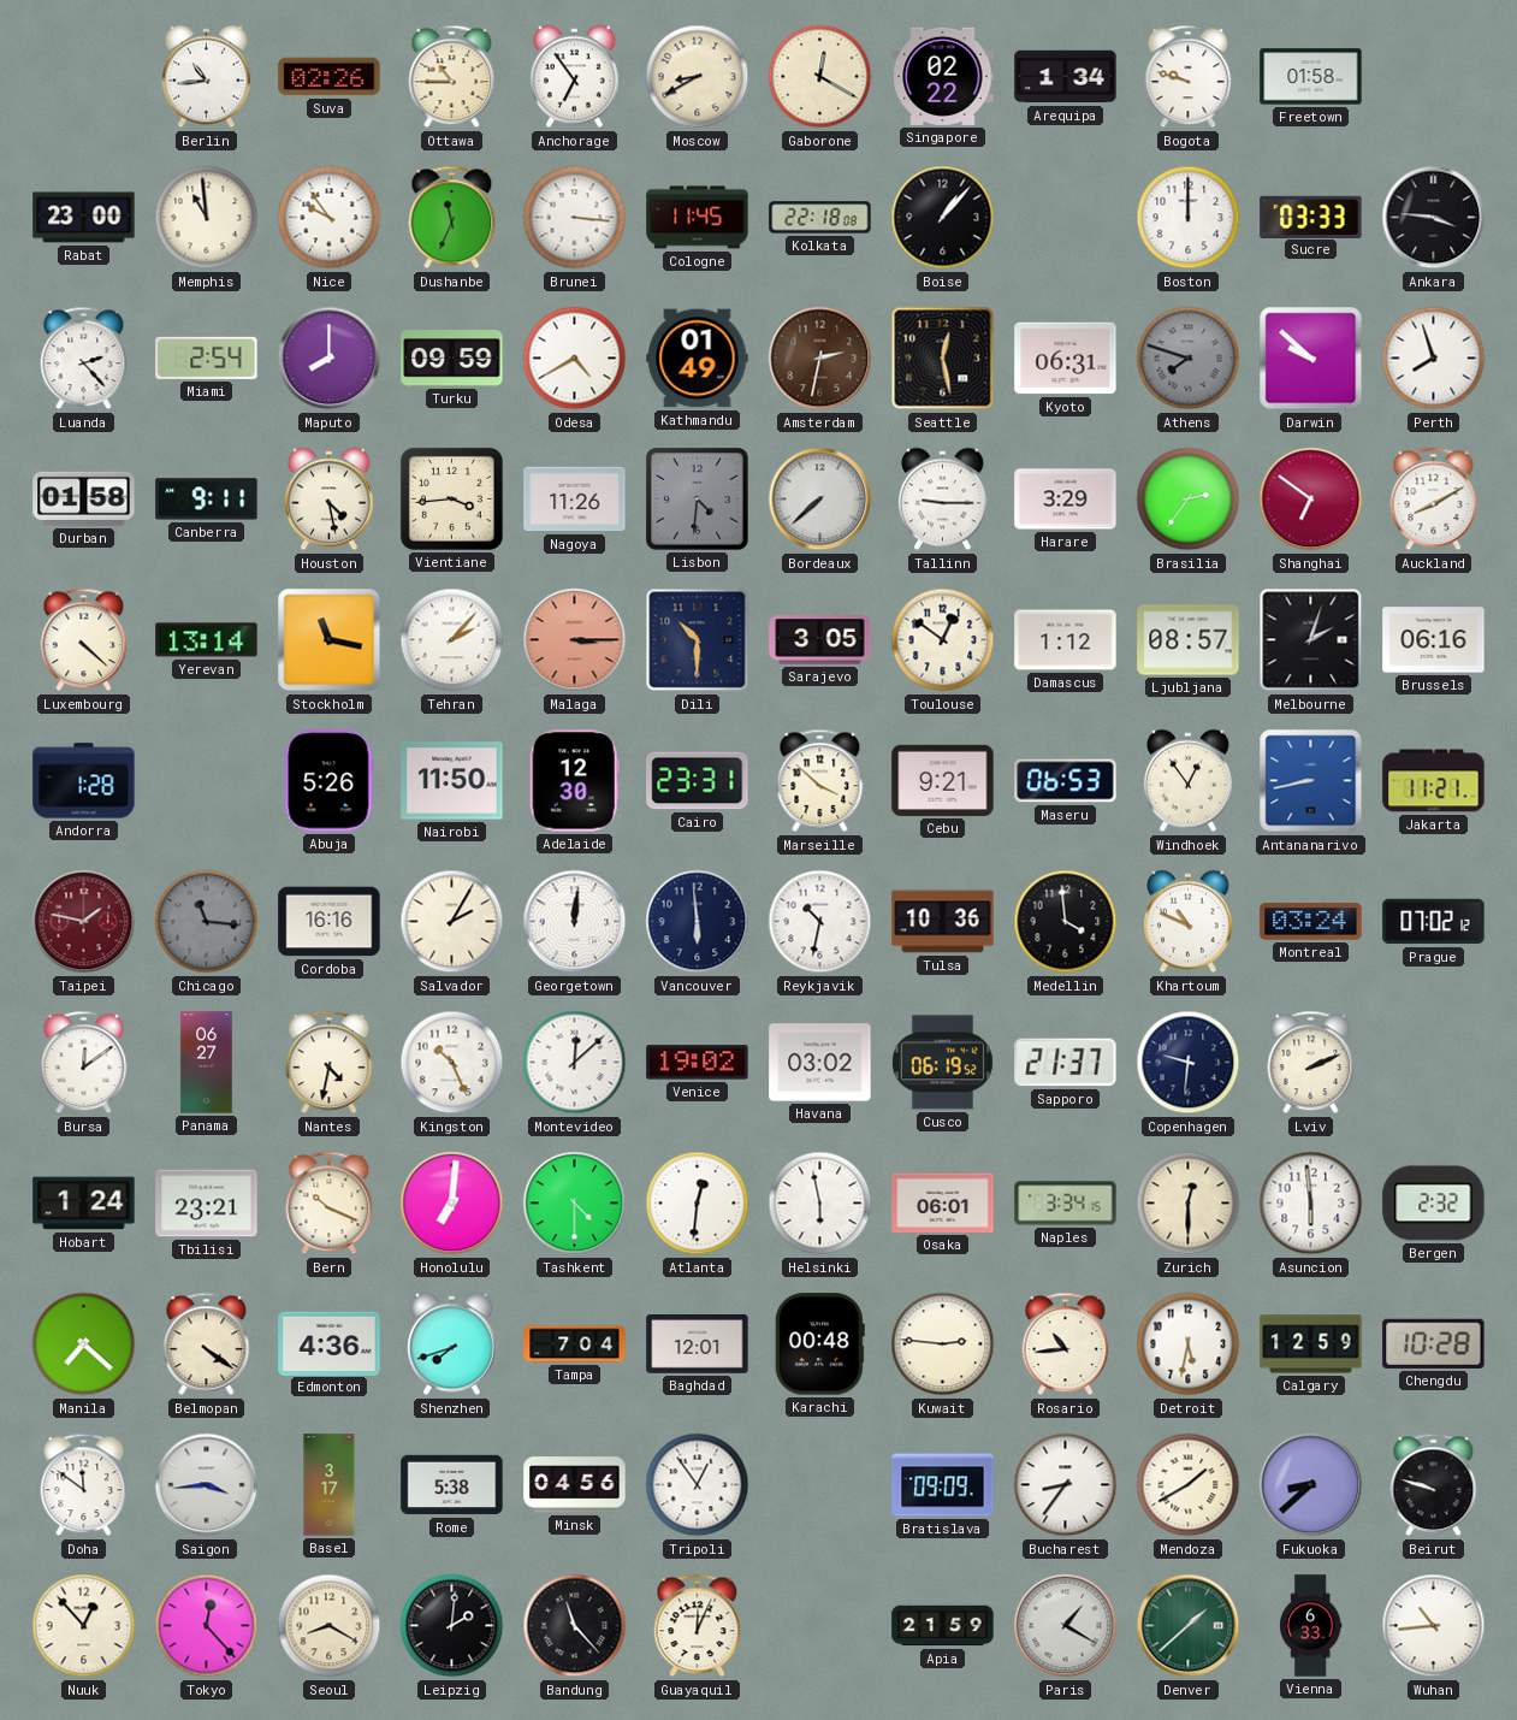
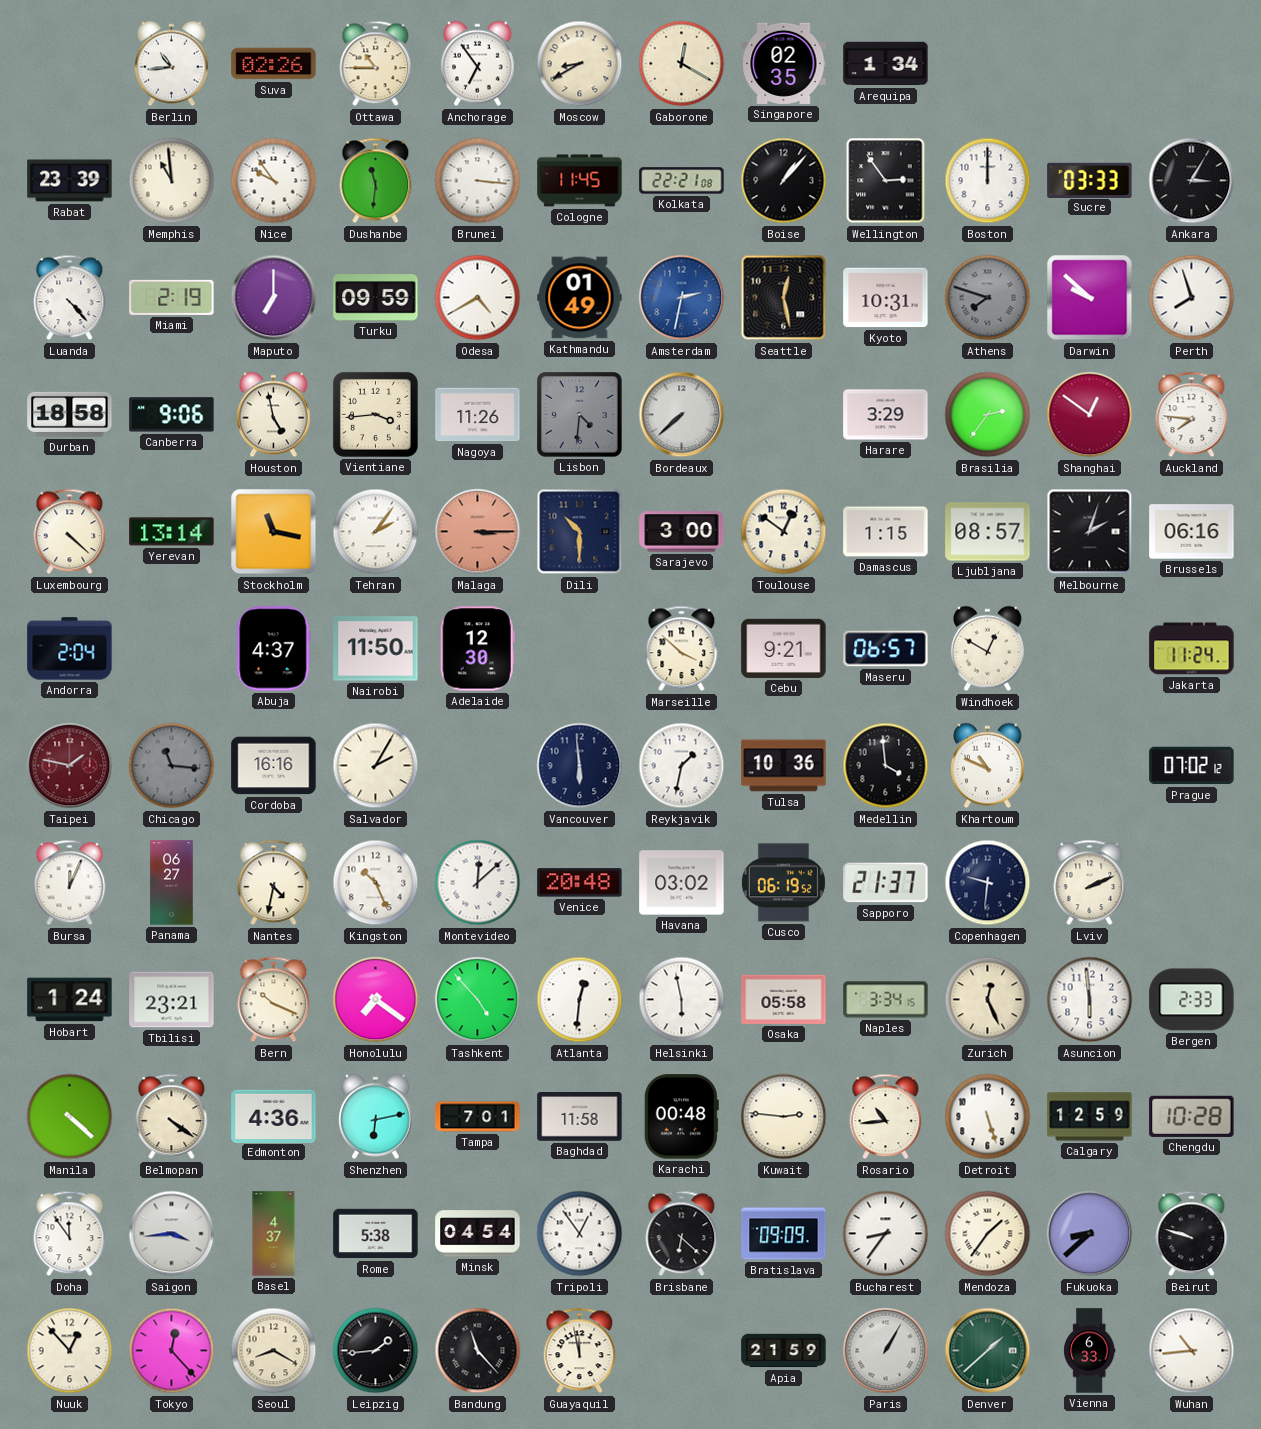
Singapore: 02:22 -> 02:35
Bogota: 9:48 -> none
Freetown: 01:58 -> none
Rabat: 23:00 -> 23:39
Dushanbe: 11:34 -> 11:31
Kolkata: 22:18 -> 22:21
Wellington: none -> 2:54
Ankara: 3:46 -> 3:05
Luanda: 2:23 -> 4:23
Miami: 2:54 -> 2:19
Maputo: 8:00 -> 7:00
Amsterdam dial: brown -> blue
Kyoto: 06:31 -> 10:31
Durban: 01:58 -> 18:58
Canberra: 9:11 -> 9:06
Houston: 4:28 -> 4:58
Tallinn: 9:15 -> none
Shanghai: 6:51 -> 12:51
Auckland: 8:10 -> 7:46
Tehran: 2:07 -> 2:06
Sarajevo: 3:05 -> 3:00
Damascus: 1:12 -> 1:15
Andorra: 1:28 -> 2:04
Abuja: 5:26 -> 4:37
Cairo: 23:31 -> none
Maseru: 06:53 -> 06:57
Windhoek: 12:54 -> 12:50
Antananarivo: 8:43 -> none
Jakarta: 11:21 -> 11:24
Georgetown: 12:01 -> none
Reykjavik: 10:32 -> 1:32
Montreal: 03:24 -> none
Bursa: 12:09 -> 12:04
Venice: 19:02 -> 20:48
Honolulu: 7:01 -> 7:21
Tashkent: 4:30 -> 4:53
Osaka: 06:01 -> 05:58
Zurich: 12:30 -> 12:26
Bergen: 2:32 -> 2:33
Manila: 7:22 -> 4:22
Shenzhen: 7:42 -> 6:13
Tampa: 7:04 -> 7:01
Baghdad: 12:01 -> 11:58
Detroit: 5:32 -> 5:27
Doha: 11:51 -> 11:54
Basel: 3:17 -> 4:37
Minsk: 04:56 -> 04:54
Brisbane: none -> 6:22
Mendoza: 1:40 -> 1:36
Leipzig: 2:01 -> 1:44
Guayaquil: 12:04 -> 11:58
Paris: 1:20 -> 1:05
